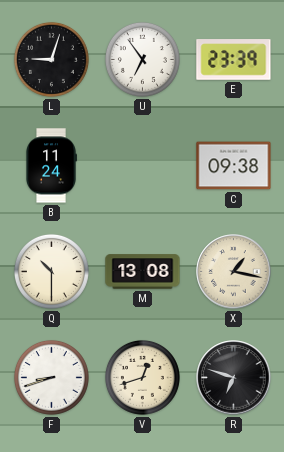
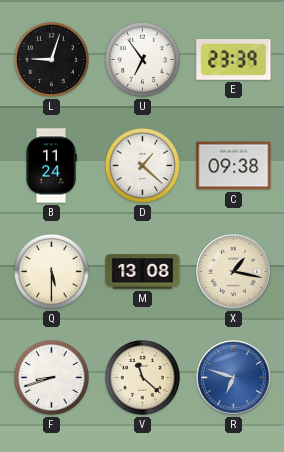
D: none -> 1:22
Q: 10:30 -> 5:30
V: 12:42 -> 11:22
R dial: black -> blue
